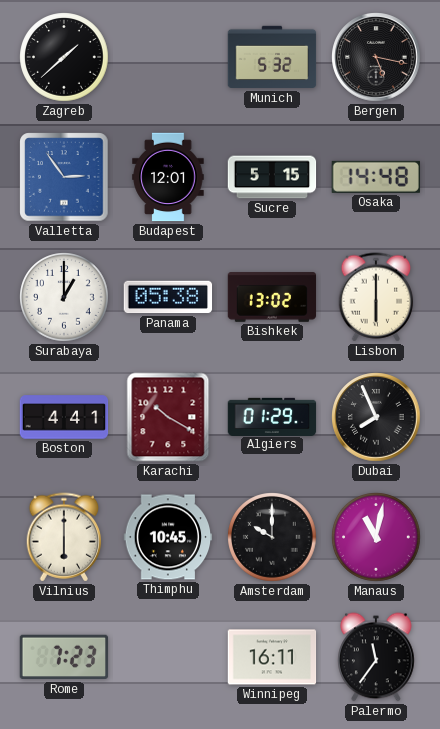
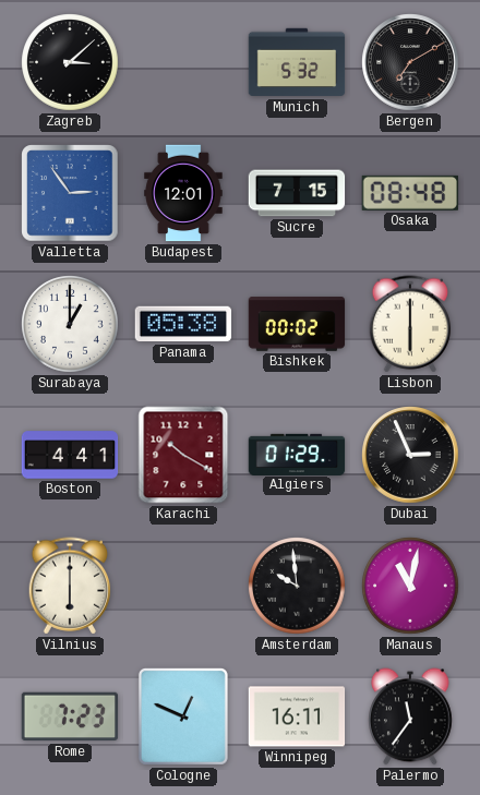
Zagreb: 1:38 -> 3:08
Bergen: 5:17 -> 7:10
Sucre: 5:15 -> 7:15
Osaka: 14:48 -> 08:48
Bishkek: 13:02 -> 00:02
Dubai: 7:56 -> 2:56
Thimphu: 10:45 -> none
Amsterdam: 10:00 -> 9:59
Cologne: none -> 12:49
